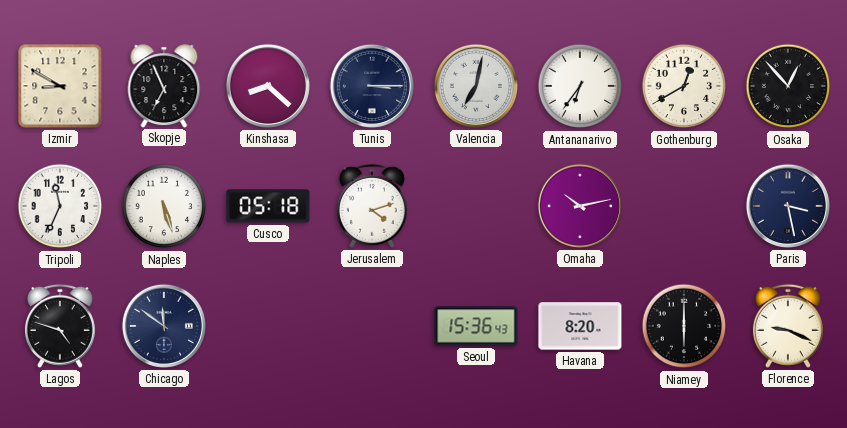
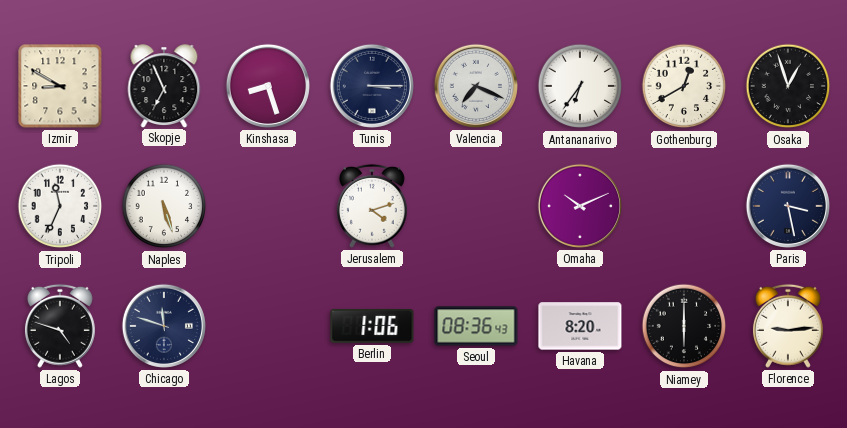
Kinshasa: 8:22 -> 8:27
Valencia: 7:02 -> 7:19
Osaka: 12:53 -> 12:57
Cusco: 05:18 -> none
Omaha: 10:13 -> 10:11
Chicago: 11:51 -> 11:48
Berlin: none -> 1:06
Seoul: 15:36 -> 08:36
Florence: 9:19 -> 9:14
